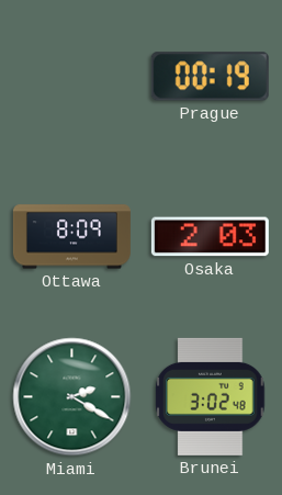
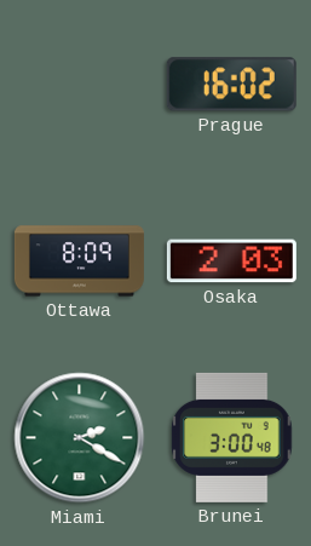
Prague: 00:19 -> 16:02
Brunei: 3:02 -> 3:00
